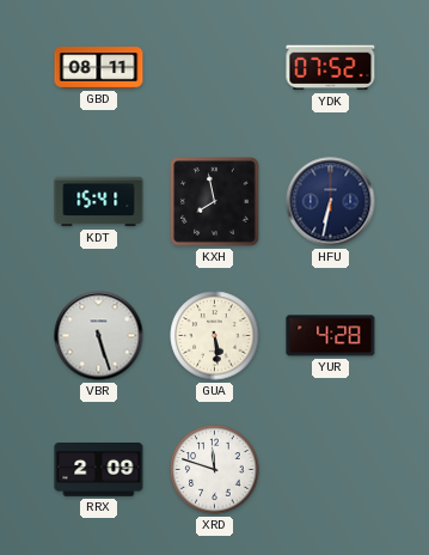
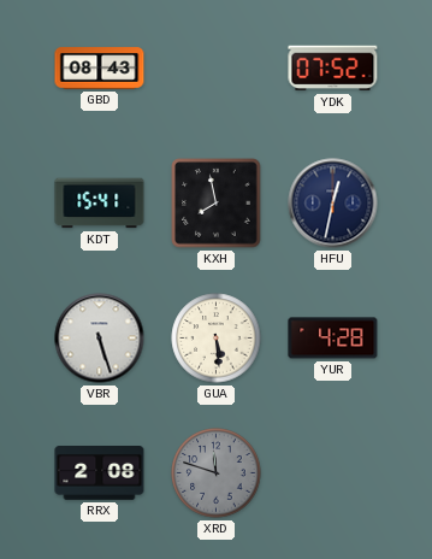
GBD: 08:11 -> 08:43
HFU: 6:32 -> 12:32
RRX: 2:09 -> 2:08
XRD dial: white -> grey
